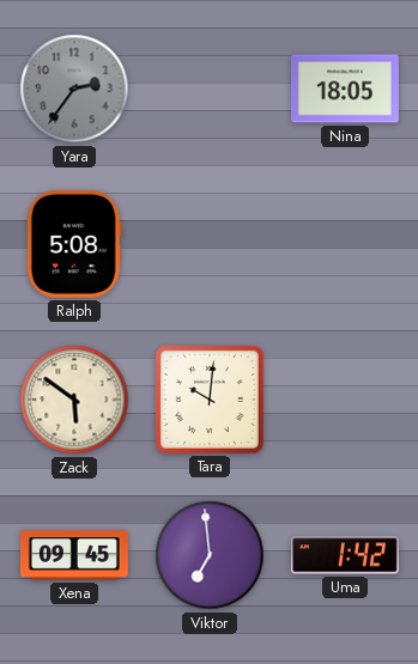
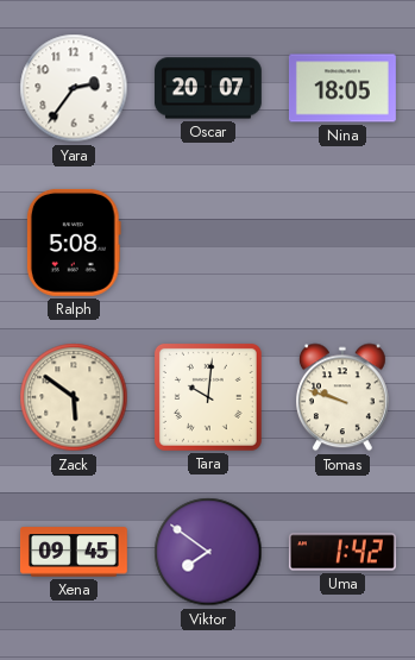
Yara dial: grey -> white
Oscar: none -> 20:07
Tomas: none -> 9:48
Viktor: 6:59 -> 7:51
